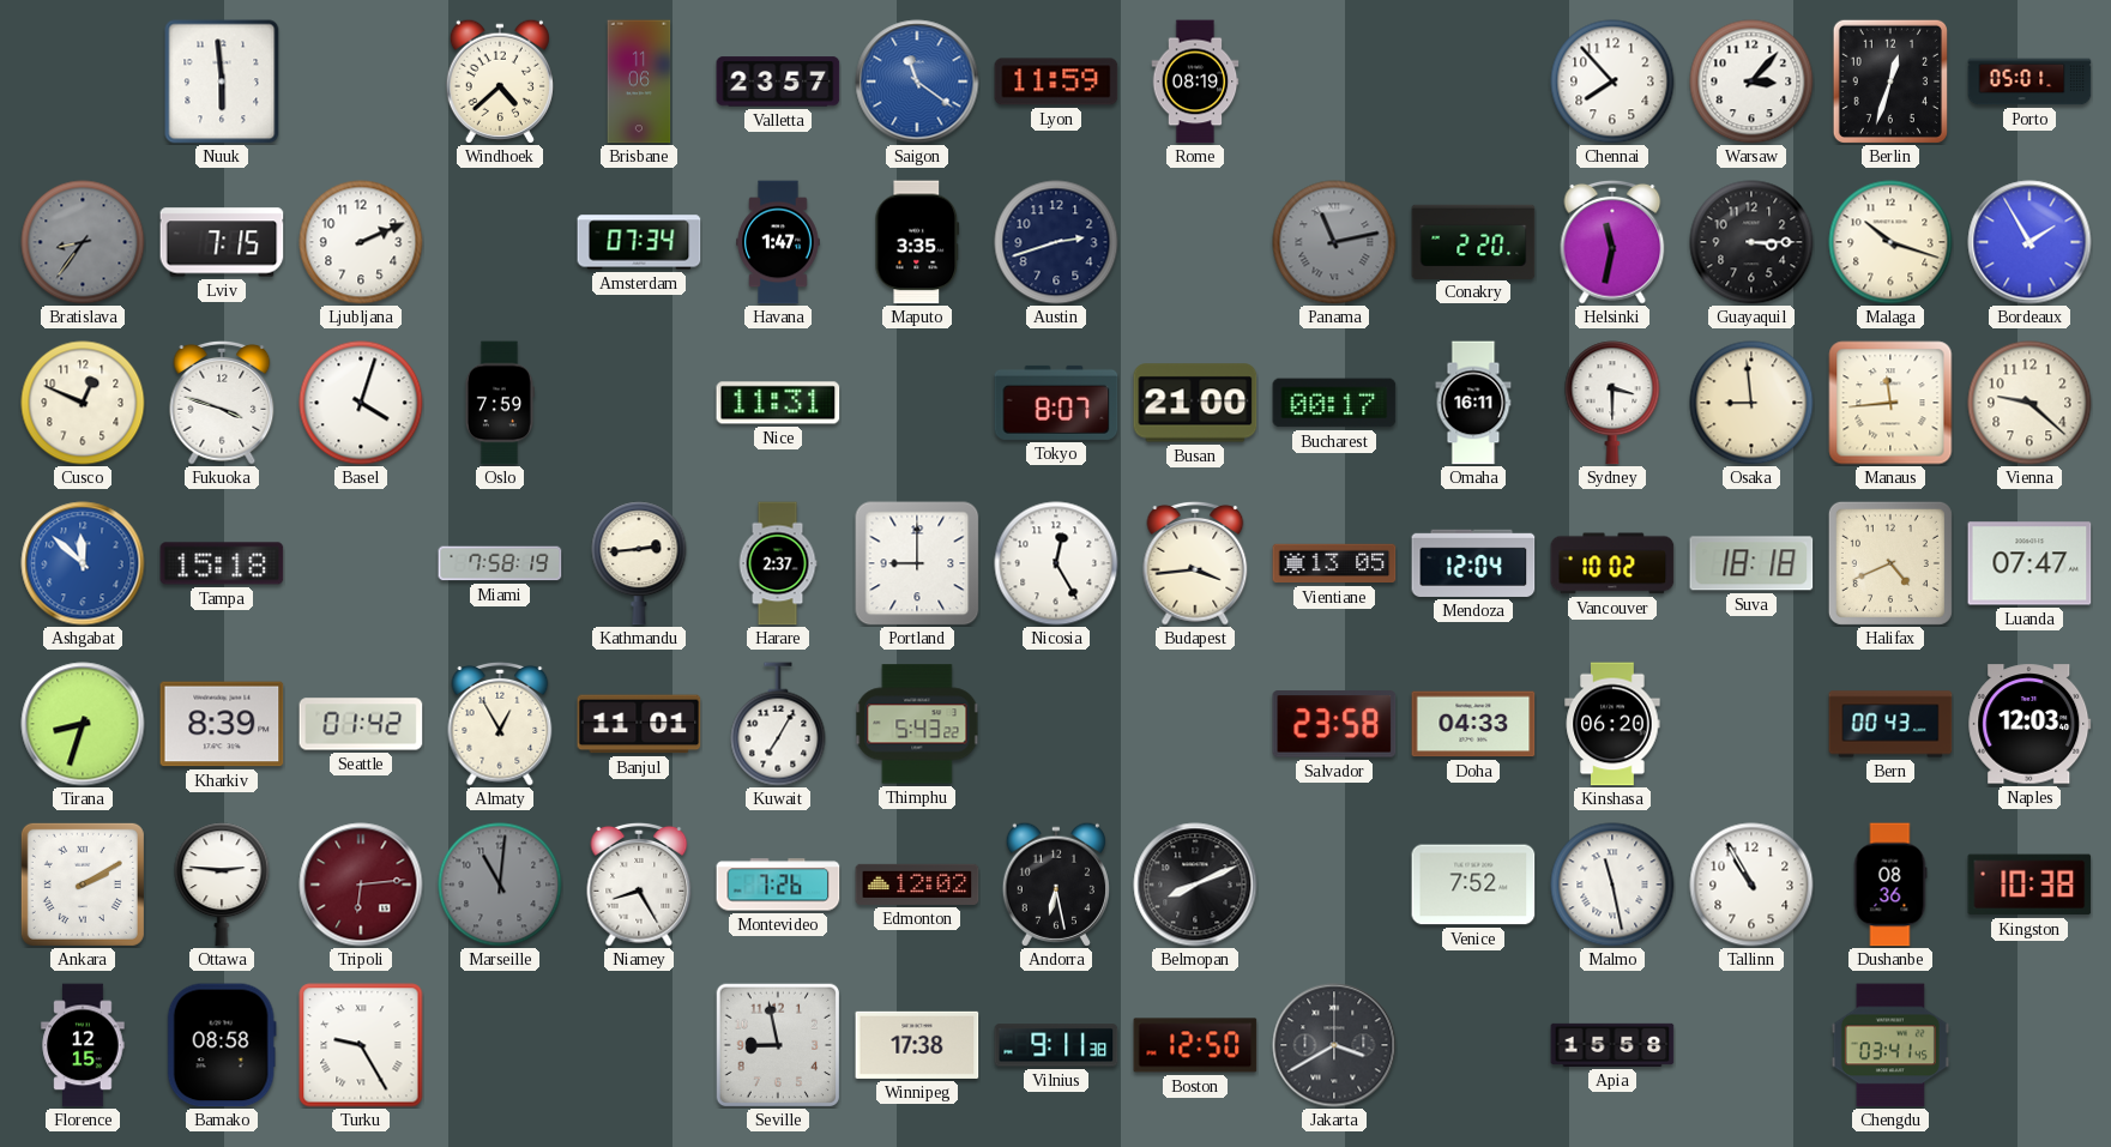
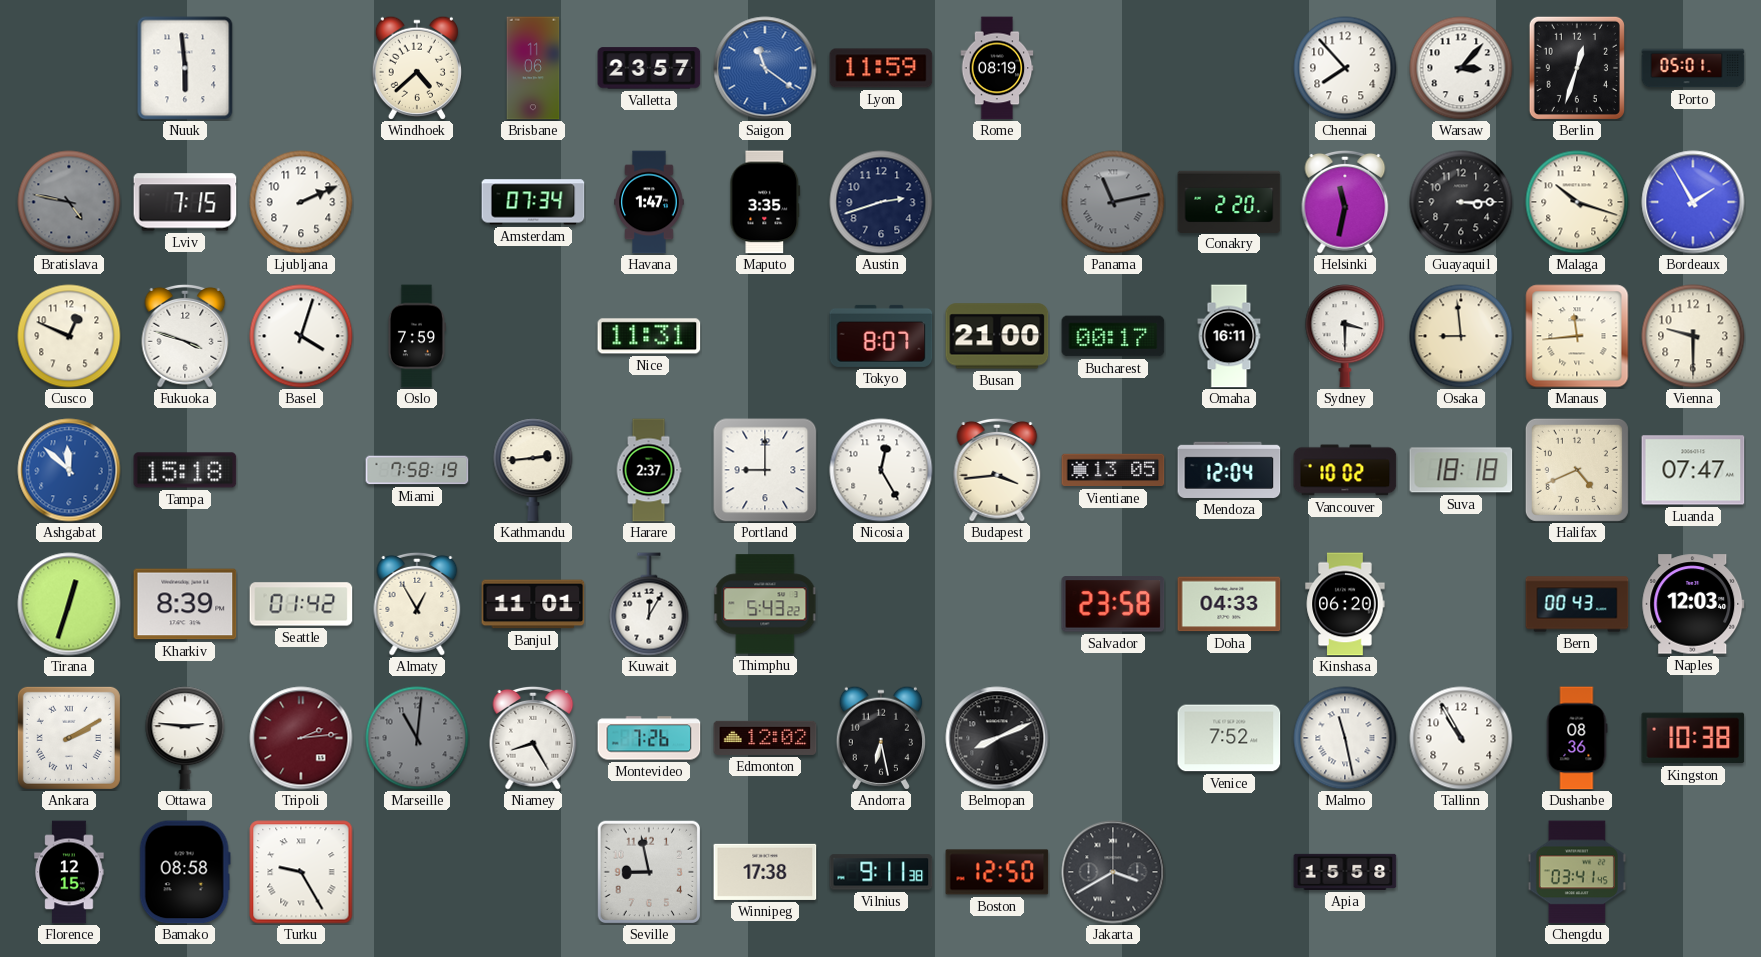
Bratislava: 8:36 -> 4:47
Vienna: 9:22 -> 9:30
Tirana: 8:33 -> 12:33
Kuwait: 7:05 -> 12:05
Tripoli: 6:14 -> 2:14
